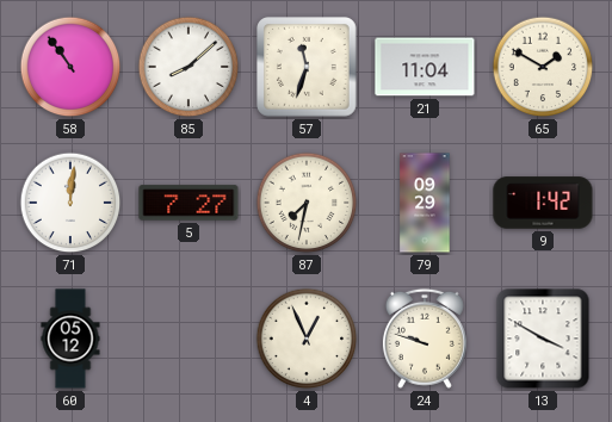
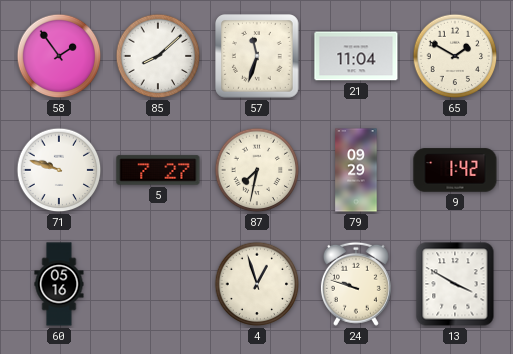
58: 10:54 -> 1:54
71: 12:01 -> 9:48
60: 05:12 -> 05:16
4: 12:56 -> 12:57
